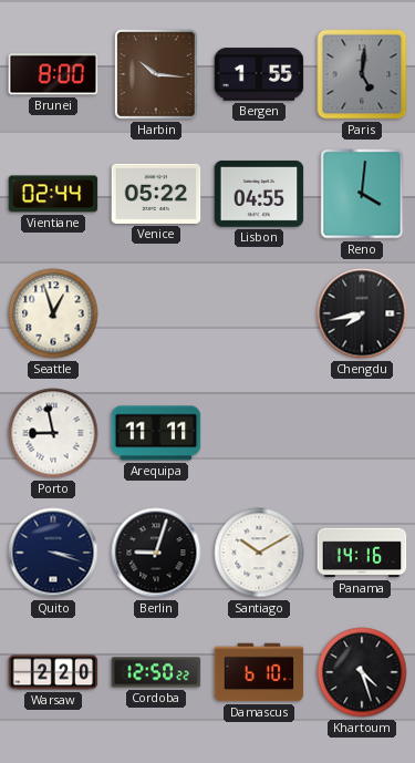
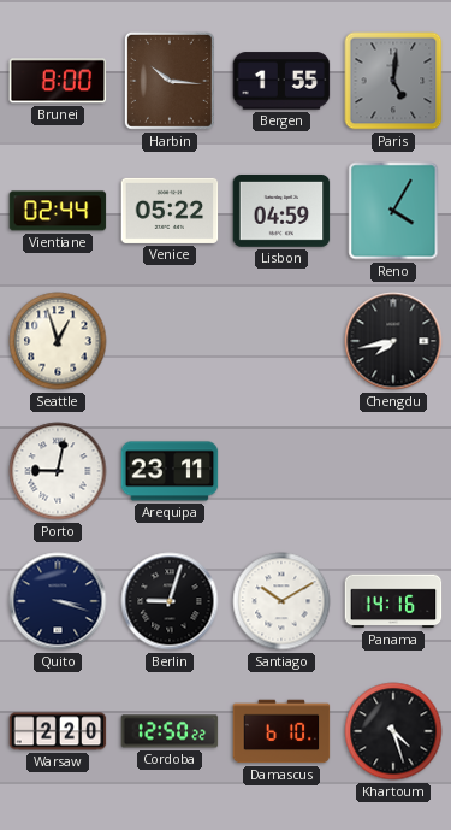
Lisbon: 04:55 -> 04:59
Reno: 4:01 -> 4:05
Porto: 8:58 -> 9:02
Arequipa: 11:11 -> 23:11
